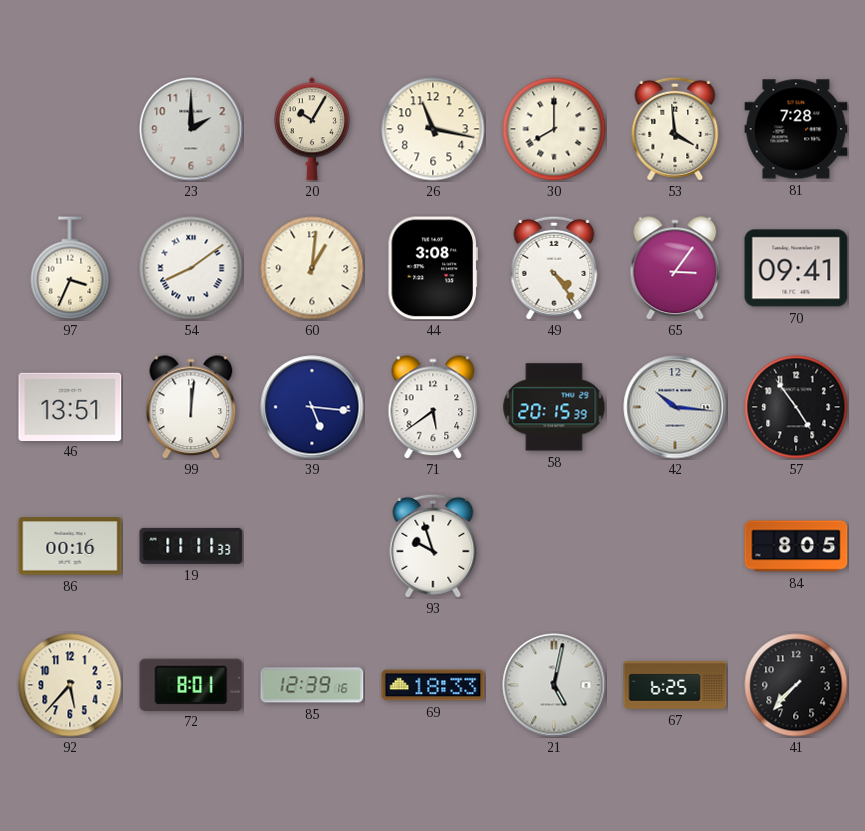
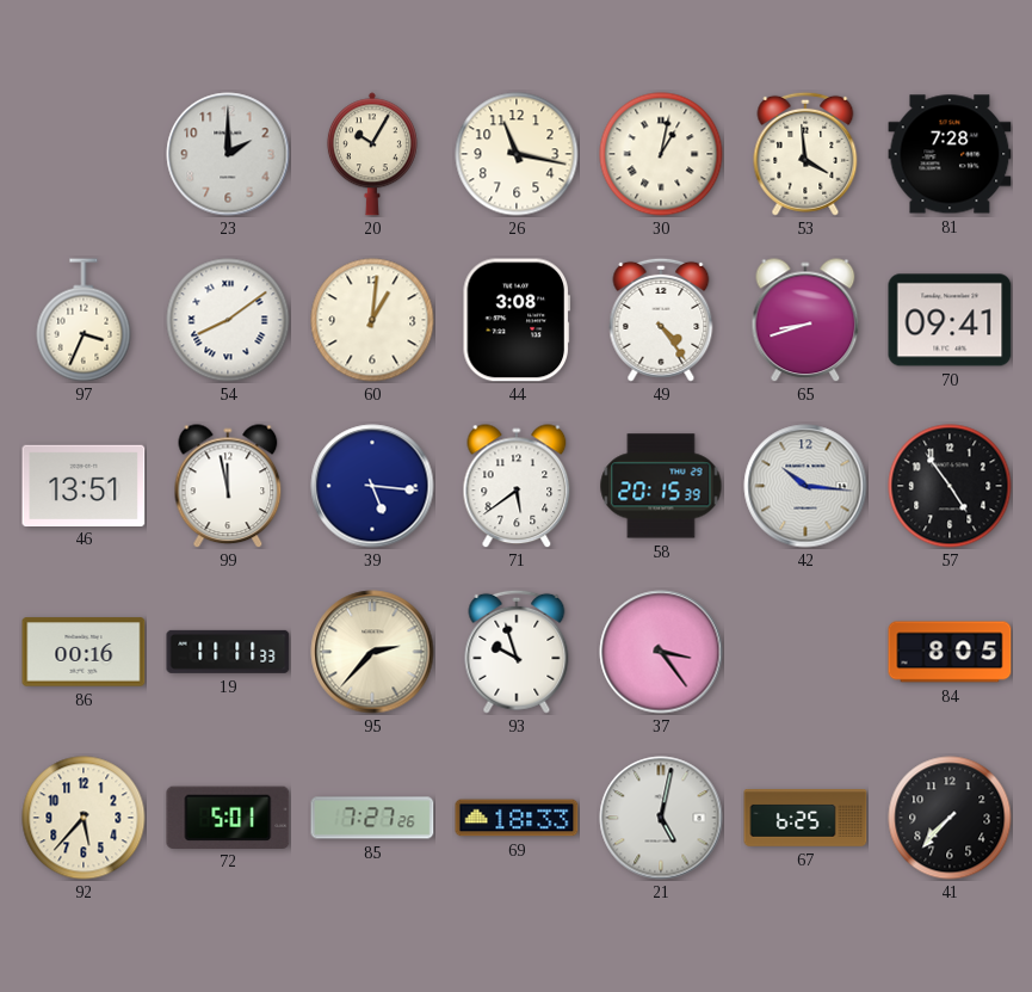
30: 8:00 -> 1:02
65: 3:06 -> 8:42
99: 12:01 -> 11:58
95: none -> 2:37
37: none -> 3:24
72: 8:01 -> 5:01
85: 12:39 -> 7:27
